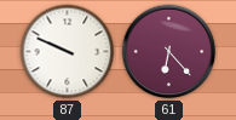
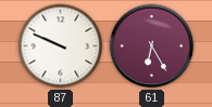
61: 6:23 -> 6:25
